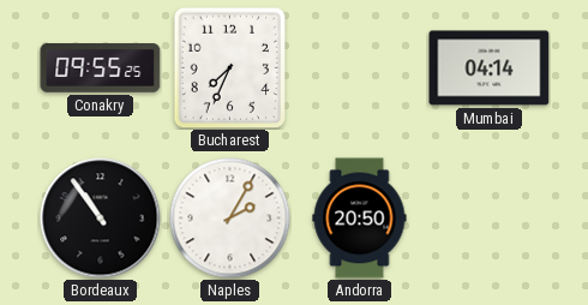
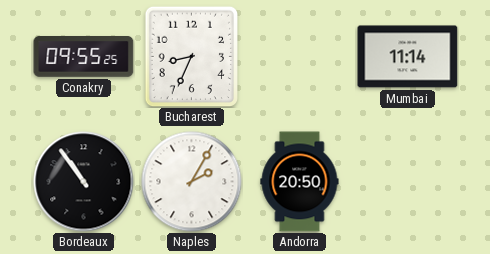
Bucharest: 7:34 -> 8:34
Mumbai: 04:14 -> 11:14
